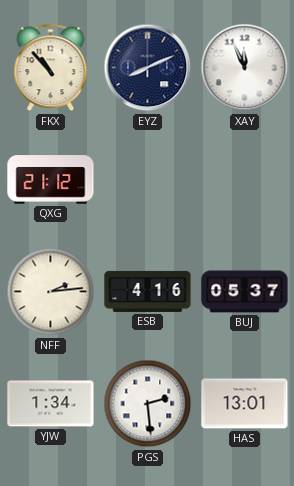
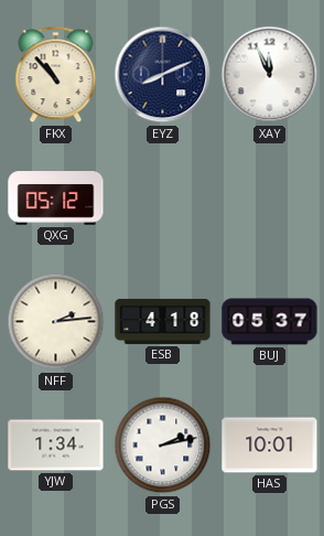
QXG: 21:12 -> 05:12
ESB: 4:16 -> 4:18
PGS: 2:29 -> 2:13
HAS: 13:01 -> 10:01
